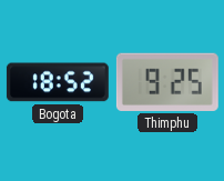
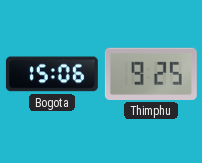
Bogota: 18:52 -> 15:06
